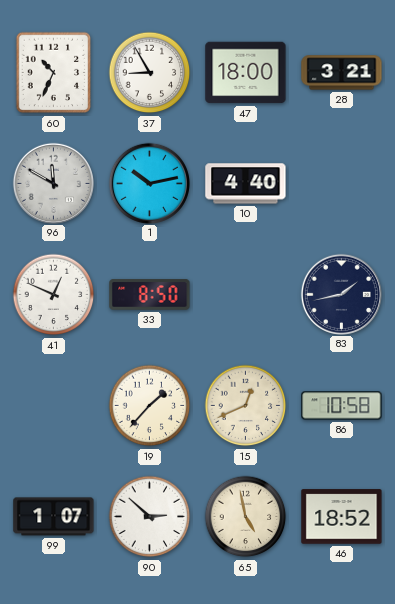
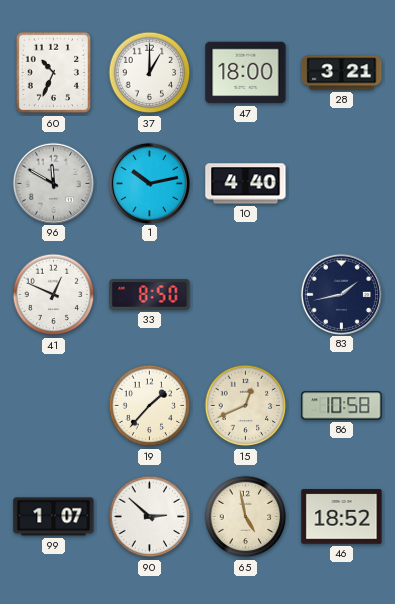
37: 8:55 -> 1:00
